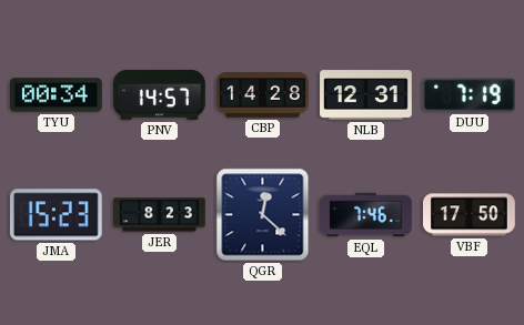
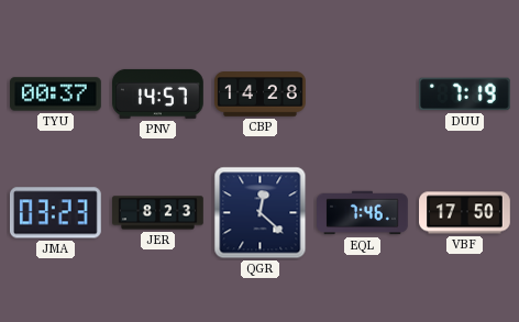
TYU: 00:34 -> 00:37
NLB: 12:31 -> none
JMA: 15:23 -> 03:23
